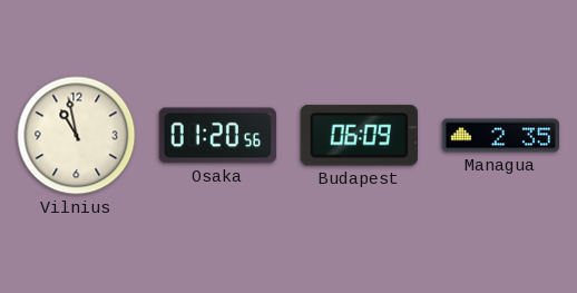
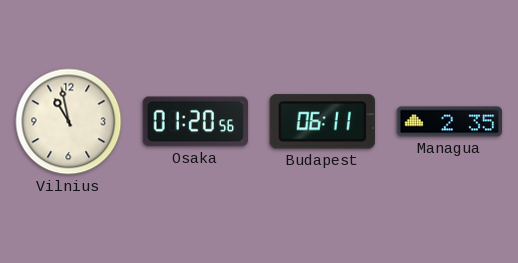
Budapest: 06:09 -> 06:11
